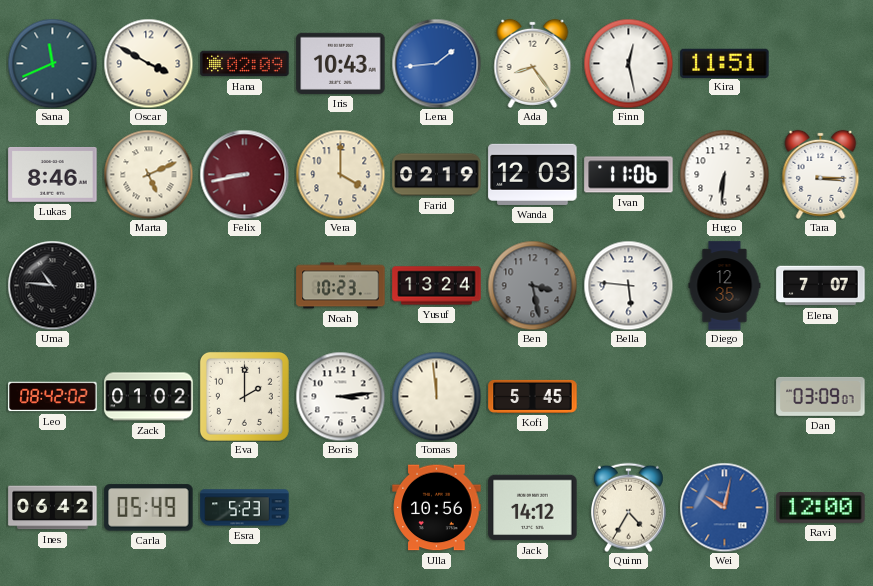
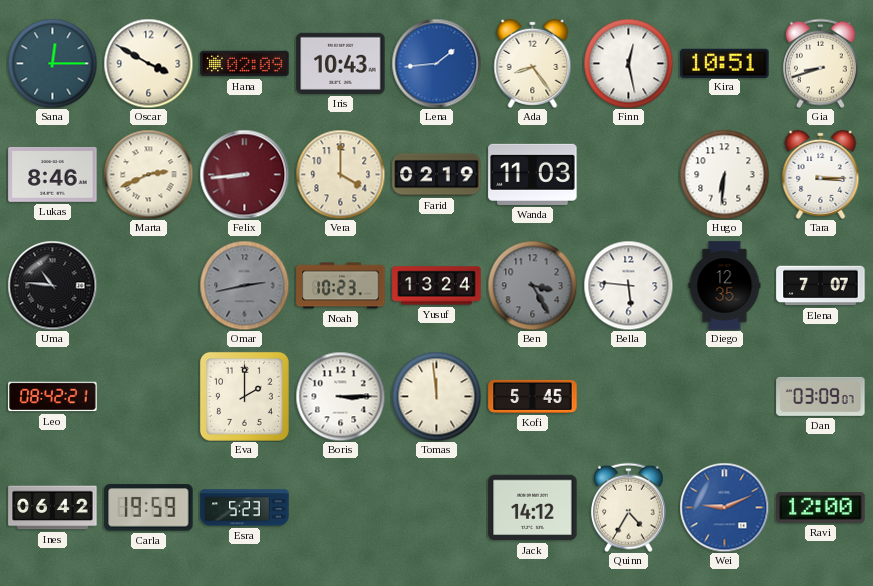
Sana: 11:41 -> 12:15
Kira: 11:51 -> 10:51
Gia: none -> 8:42
Marta: 5:11 -> 2:41
Felix: 8:43 -> 8:44
Wanda: 12:03 -> 11:03
Ivan: 11:06 -> none
Omar: none -> 2:43
Ben: 3:28 -> 3:25
Leo: 08:42:02 -> 08:42:21
Zack: 01:02 -> none
Boris: 3:14 -> 3:15
Carla: 05:49 -> 19:59
Ulla: 10:56 -> none
Wei: 10:02 -> 9:11
